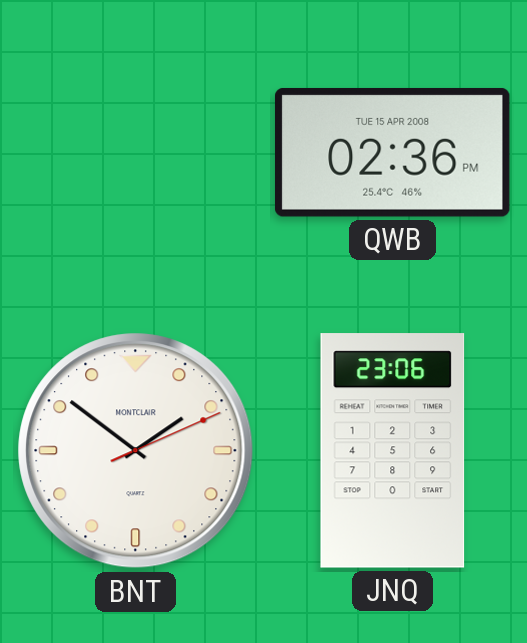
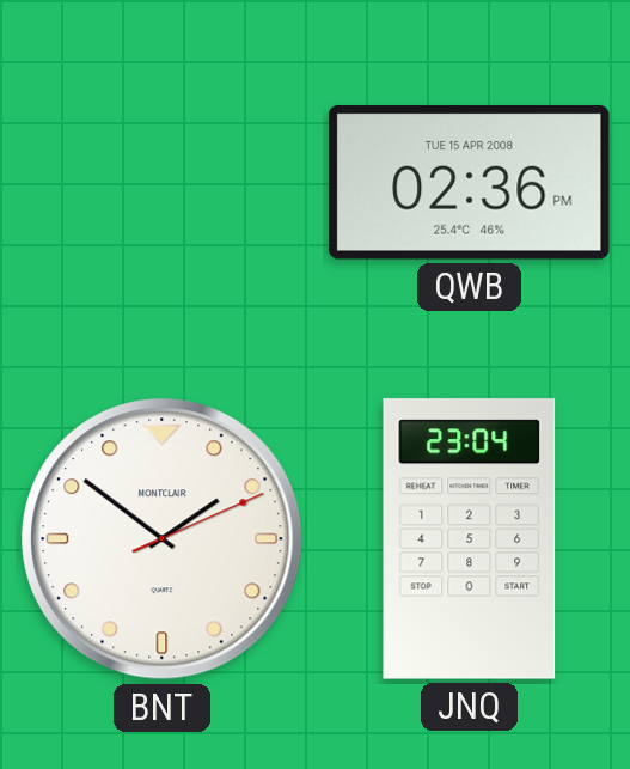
JNQ: 23:06 -> 23:04
